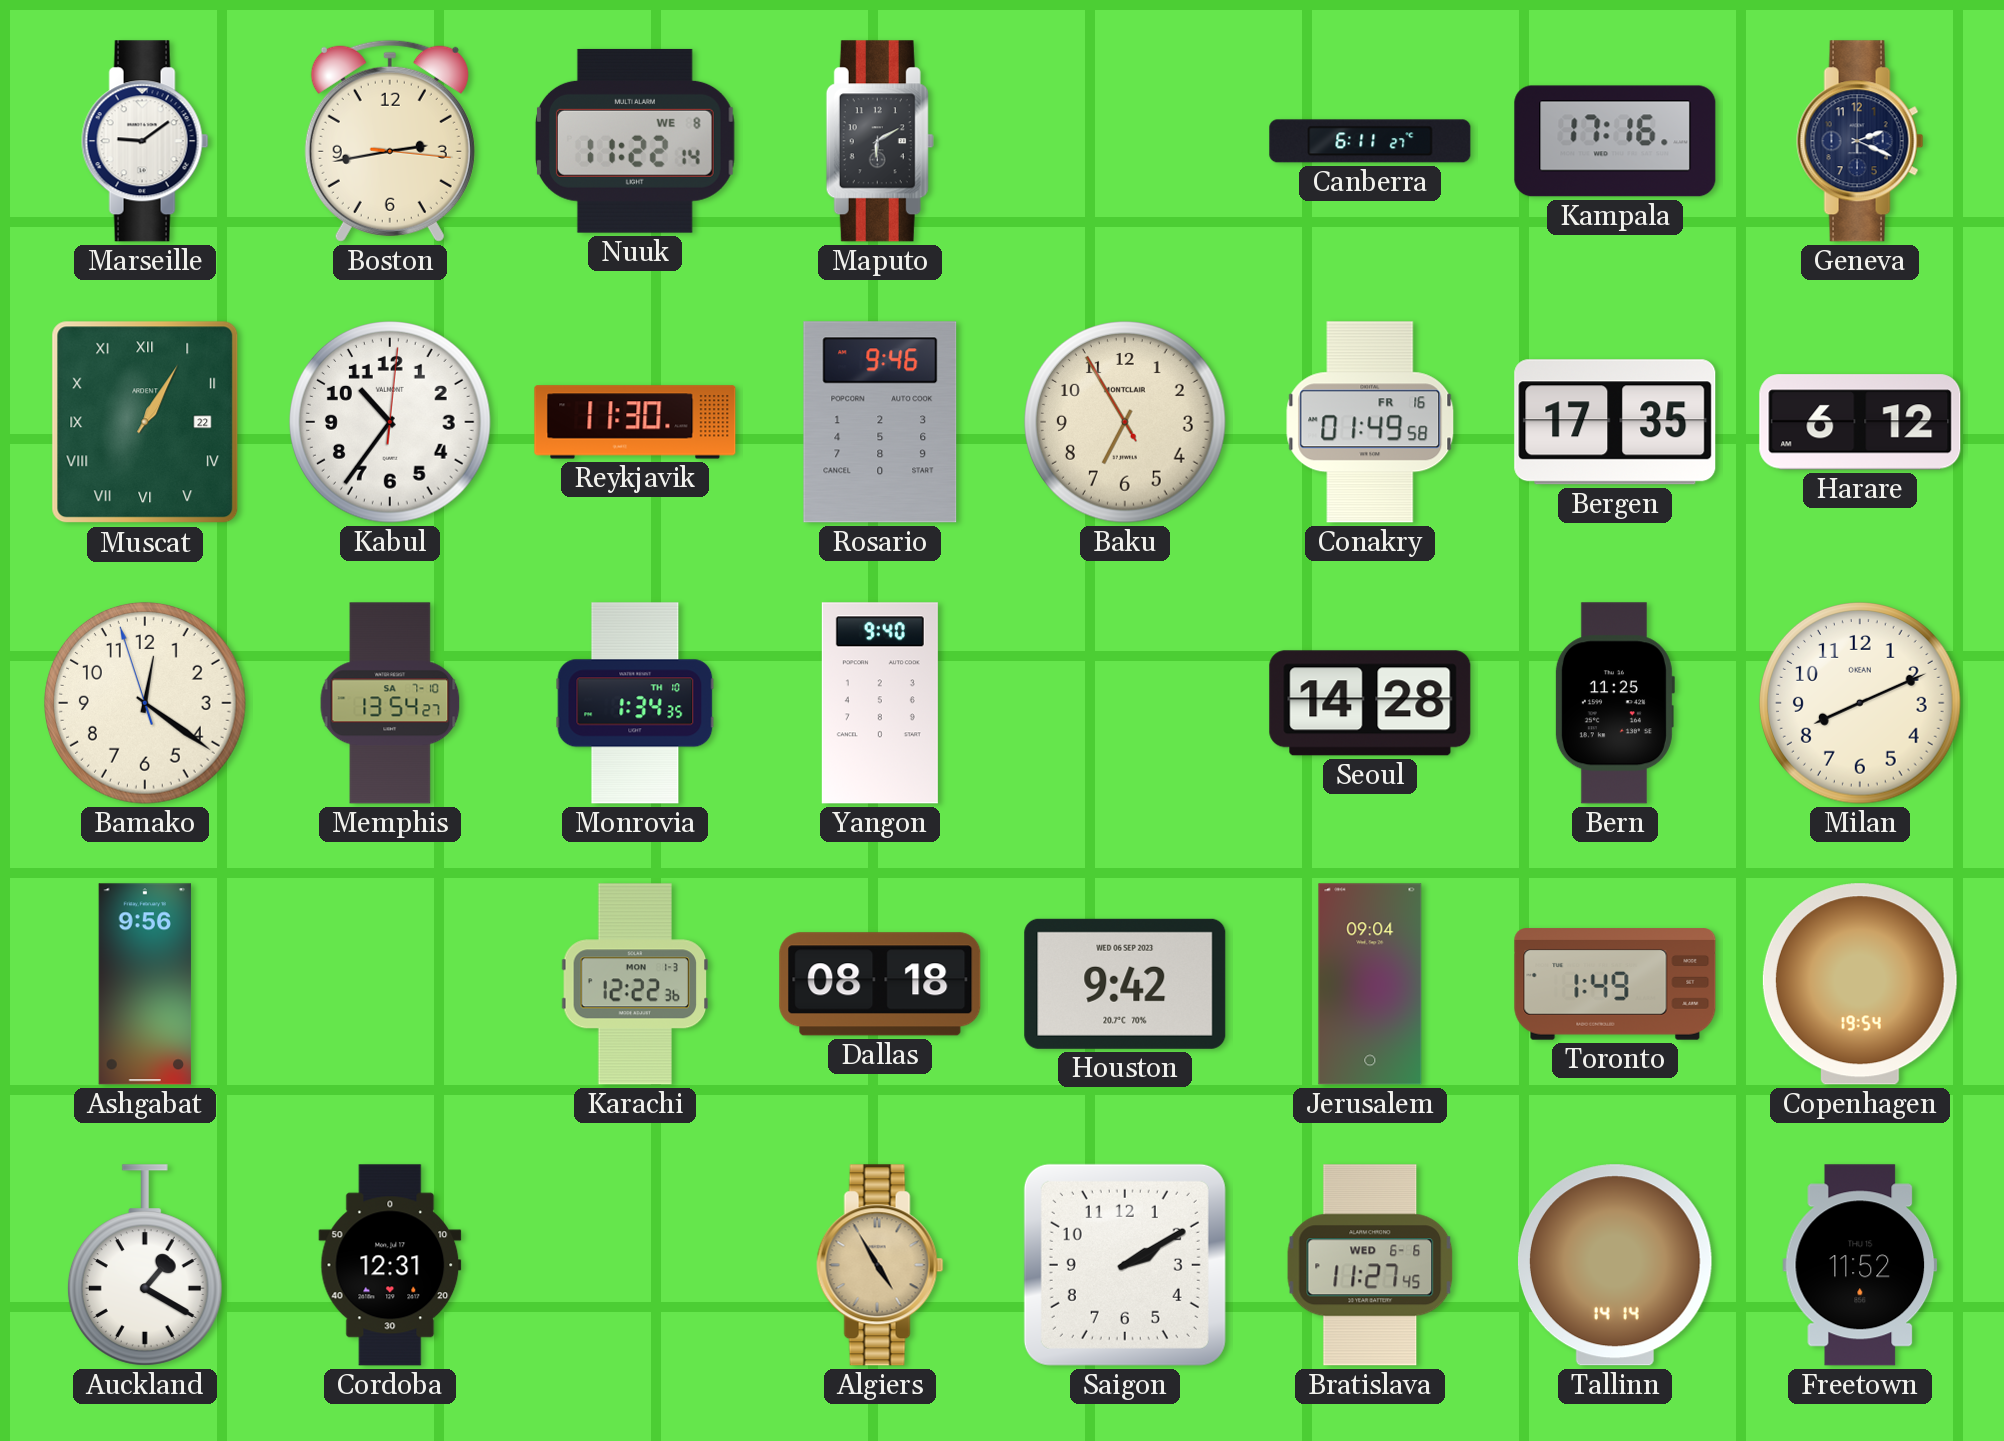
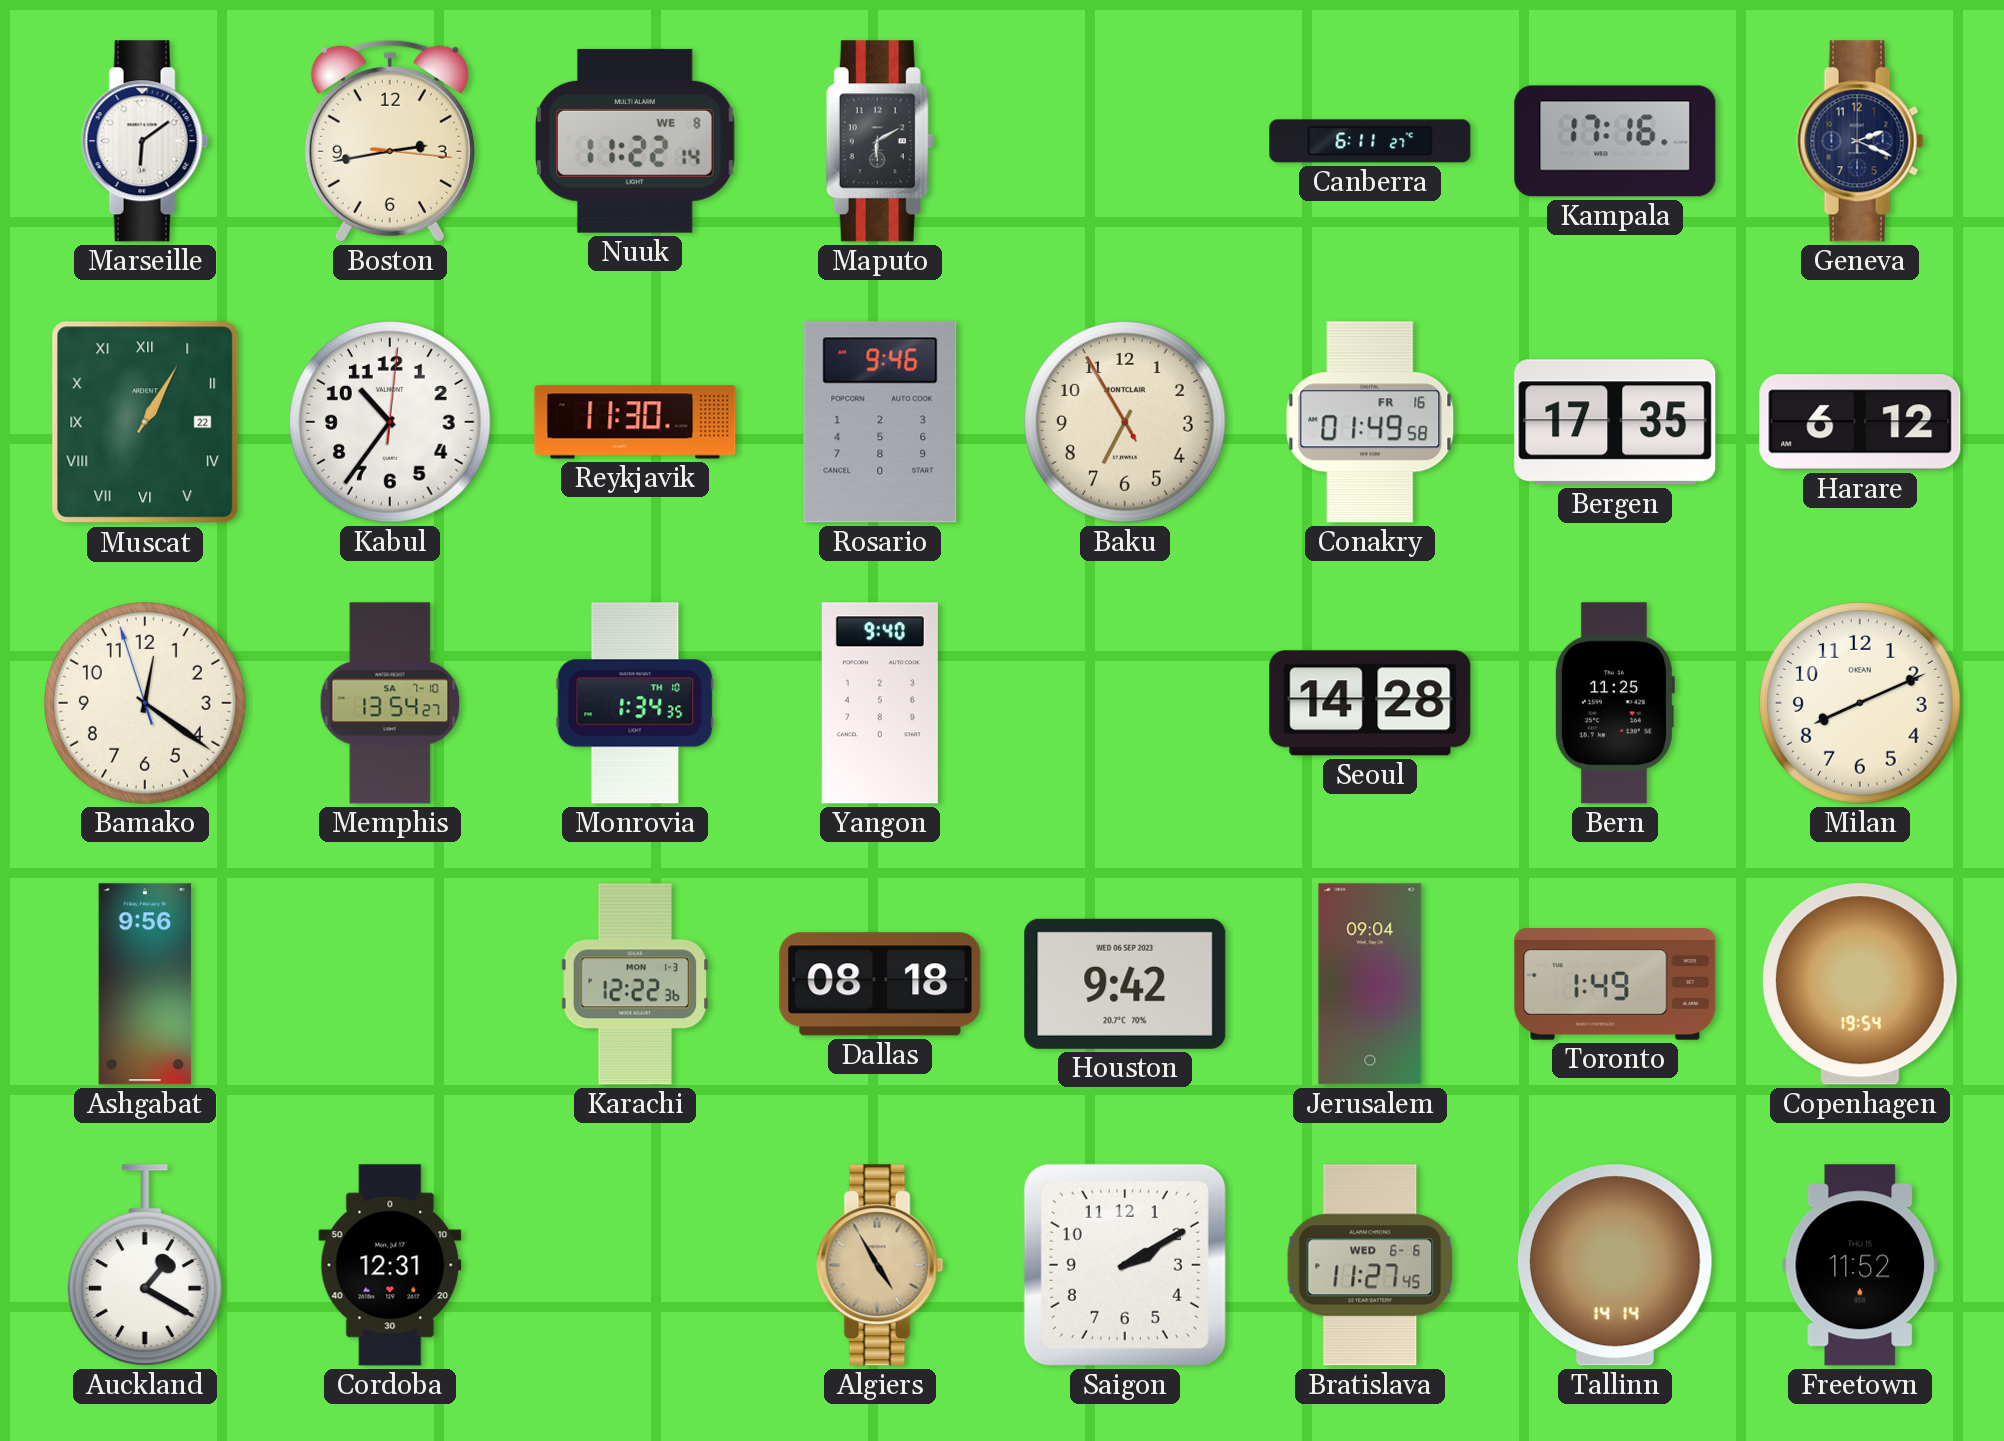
Marseille: 9:09 -> 6:09
